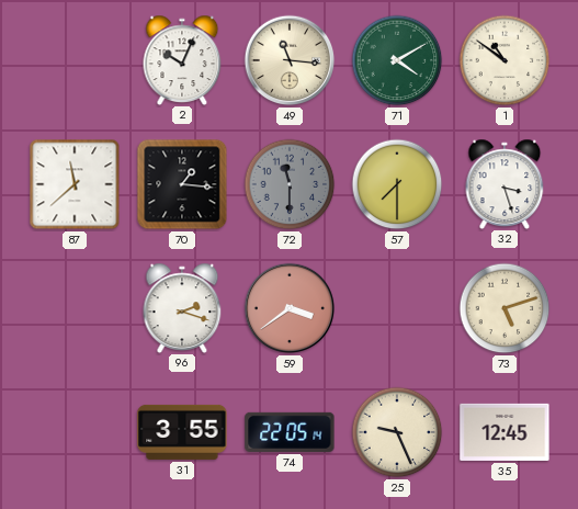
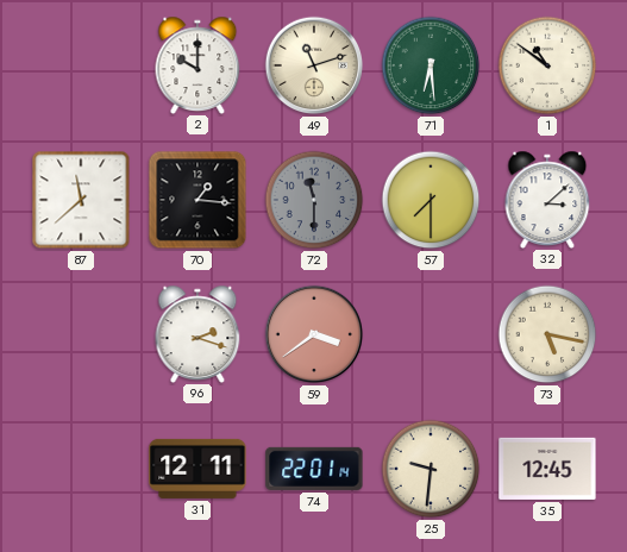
2: 10:04 -> 10:00
49: 11:16 -> 11:12
71: 4:10 -> 6:29
32: 3:27 -> 3:08
73: 5:12 -> 5:17
31: 3:55 -> 12:11
74: 22:05 -> 22:01
25: 9:26 -> 9:31
